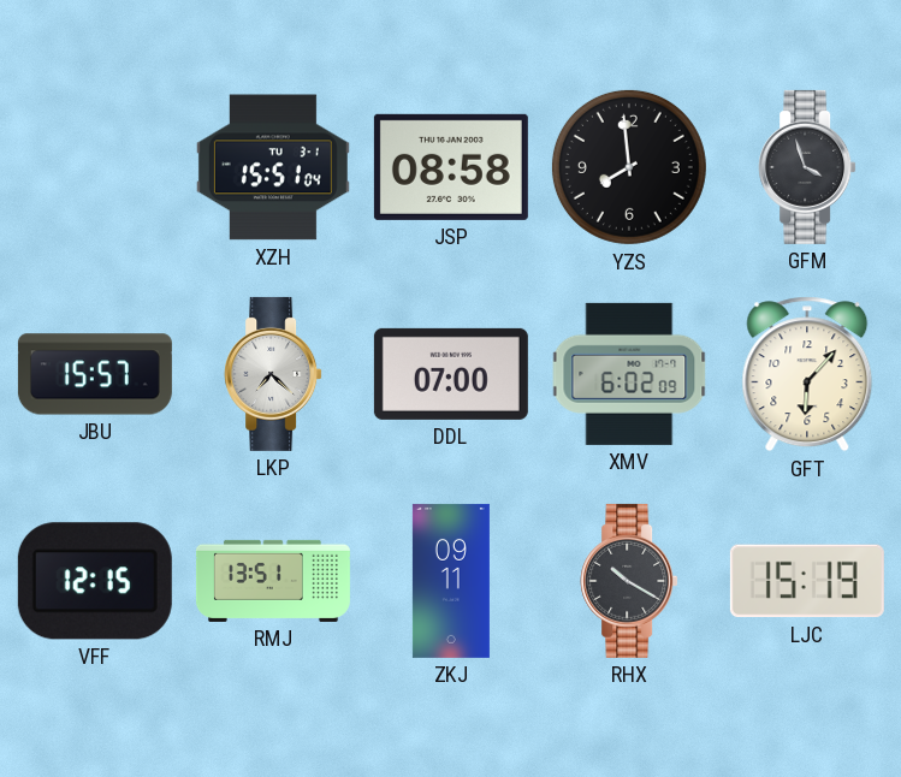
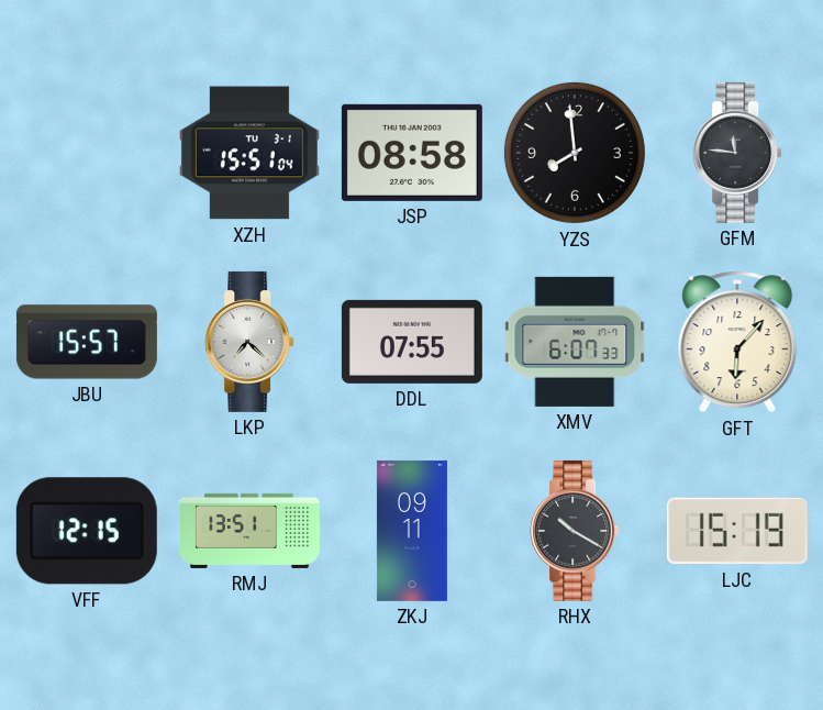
GFM: 3:57 -> 11:46
DDL: 07:00 -> 07:55
XMV: 6:02 -> 6:07
